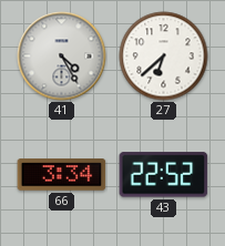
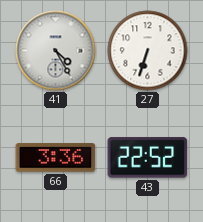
27: 6:38 -> 6:33
66: 3:34 -> 3:36
